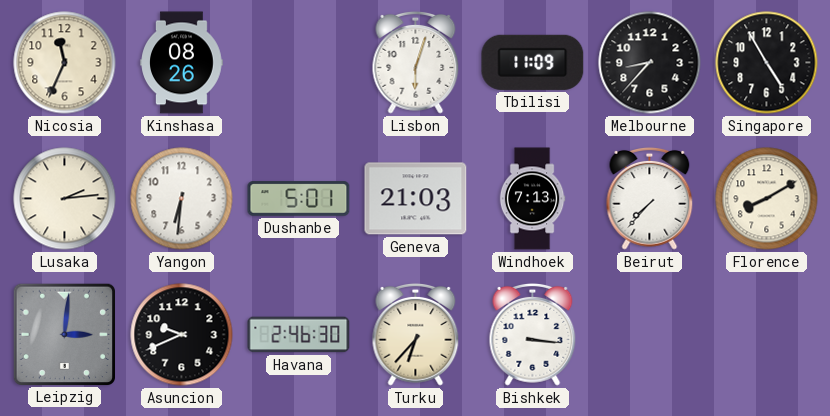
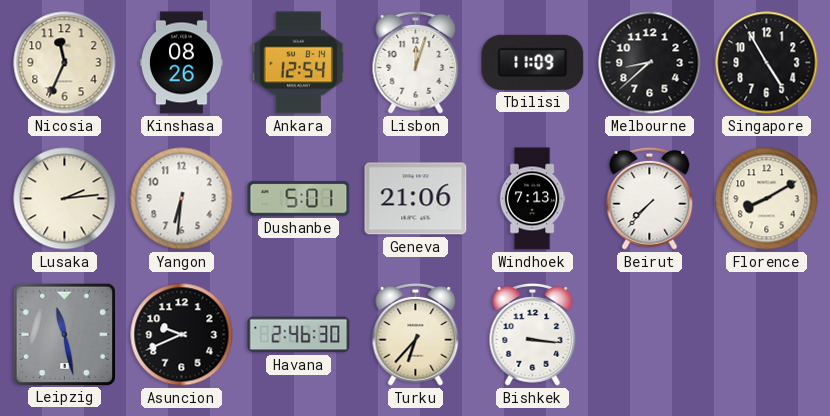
Ankara: none -> 12:54
Lisbon: 6:03 -> 12:03
Melbourne: 8:37 -> 8:38
Geneva: 21:03 -> 21:06
Leipzig: 3:01 -> 11:28
